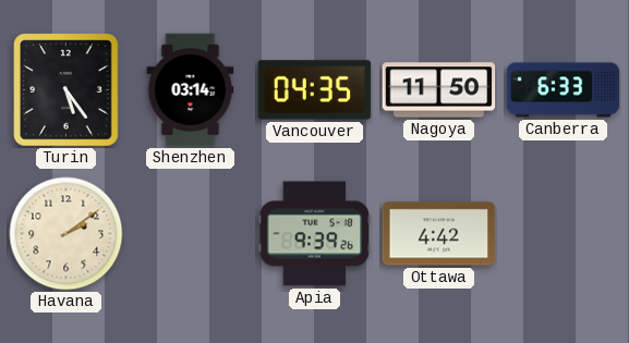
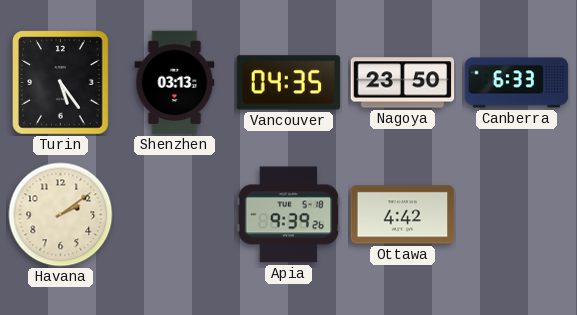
Shenzhen: 03:14 -> 03:13
Nagoya: 11:50 -> 23:50
